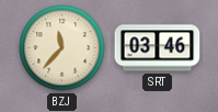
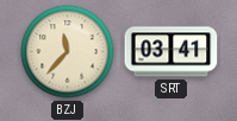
SRT: 03:46 -> 03:41
